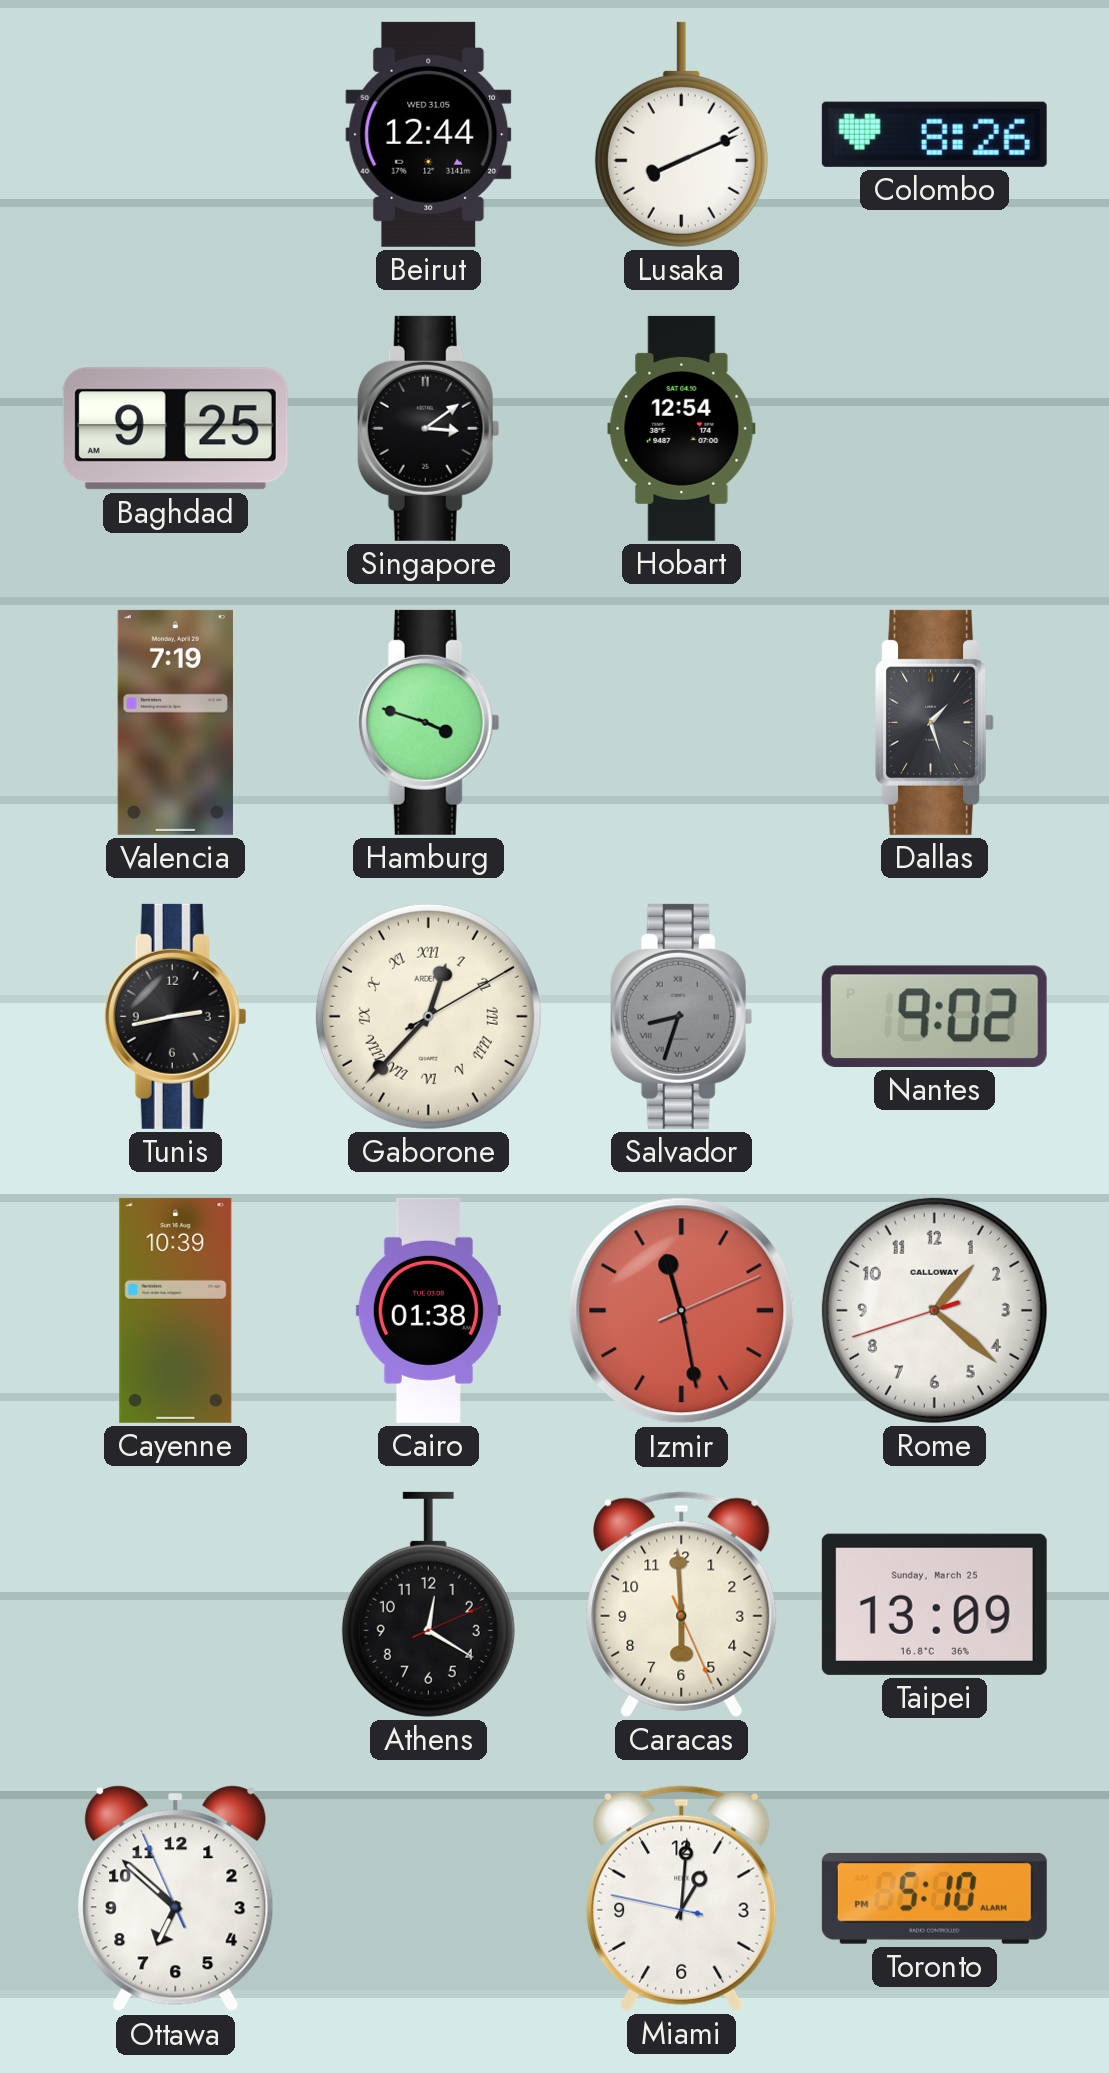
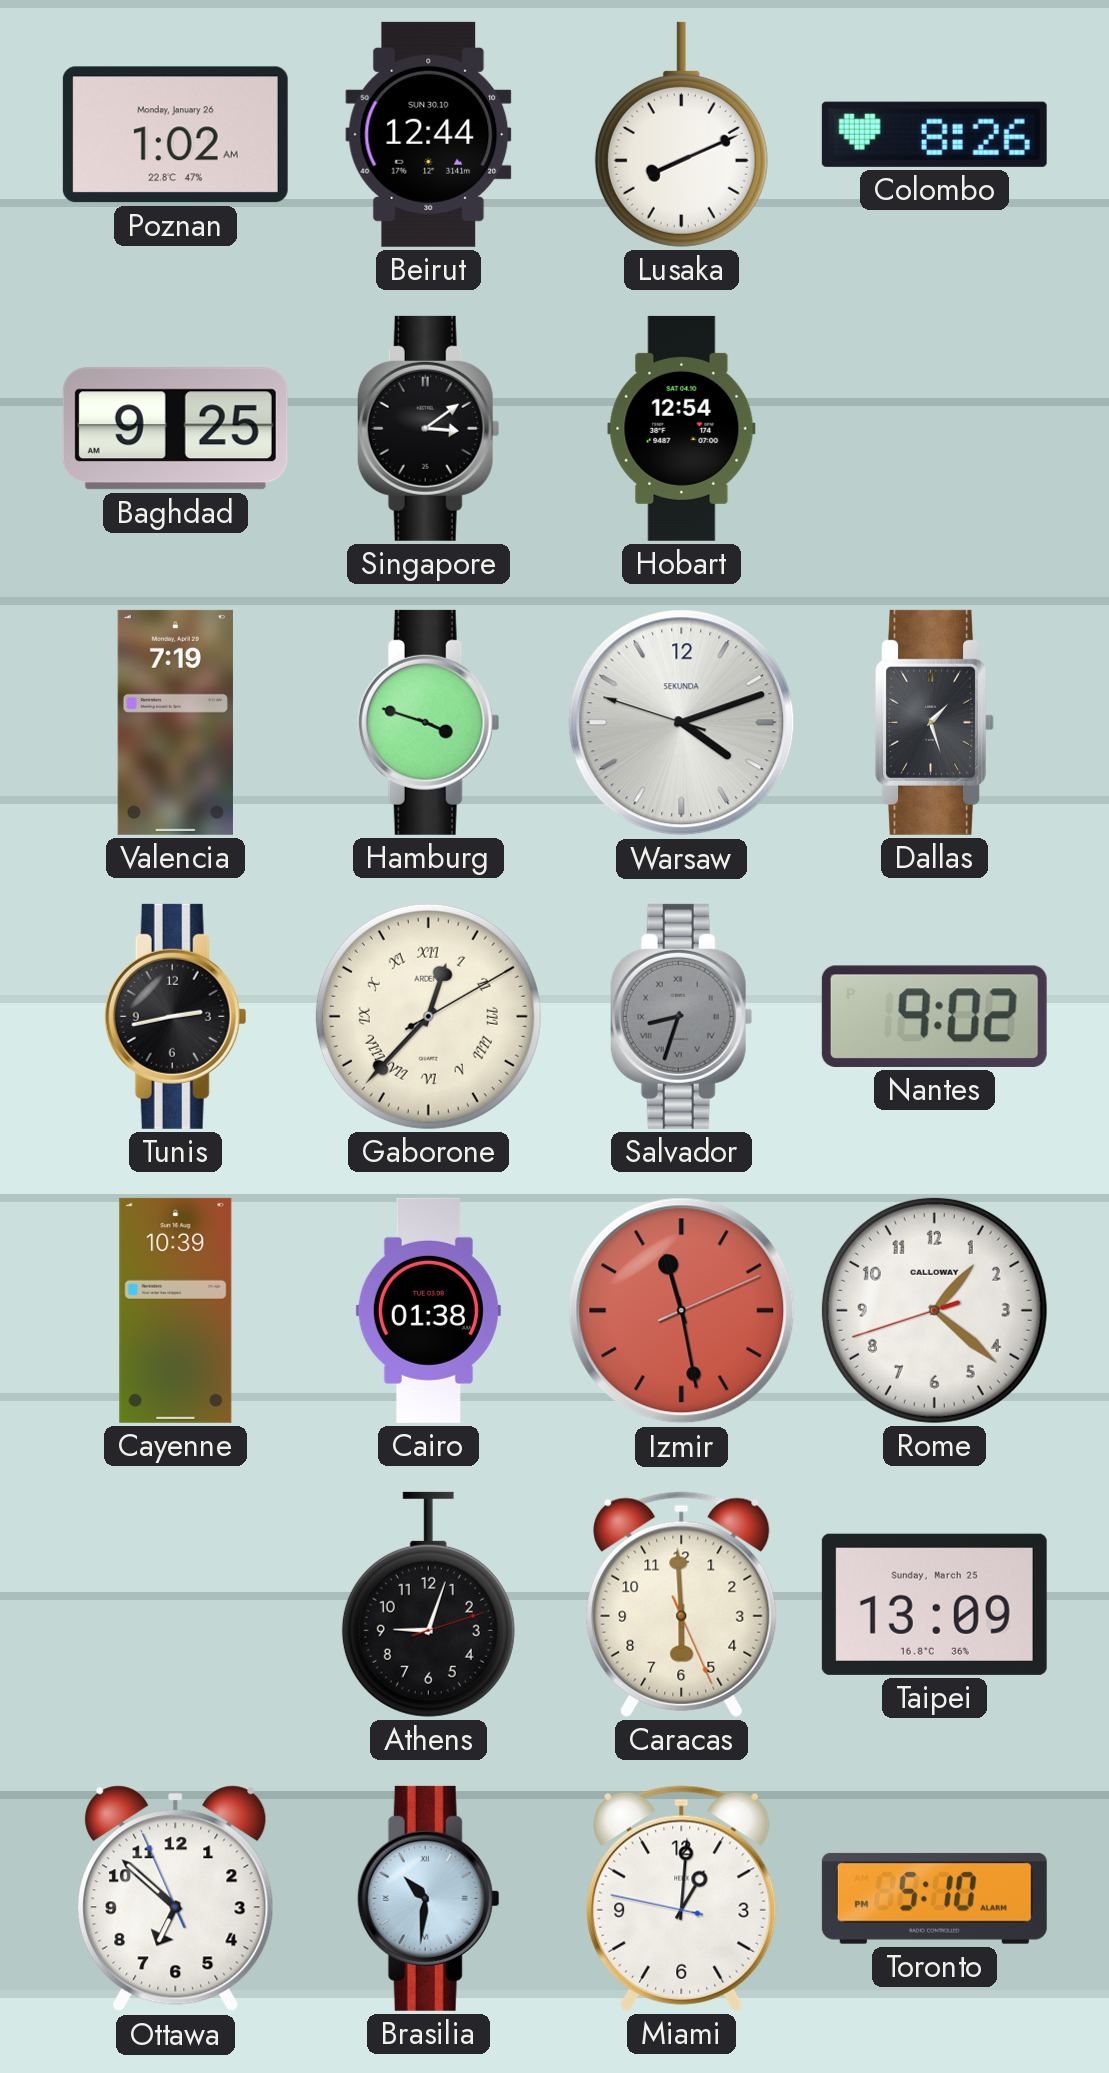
Poznan: none -> 1:02
Beirut date: WED 31.05 -> SUN 30.10
Warsaw: none -> 4:11
Athens: 12:20 -> 9:03
Brasilia: none -> 10:31
